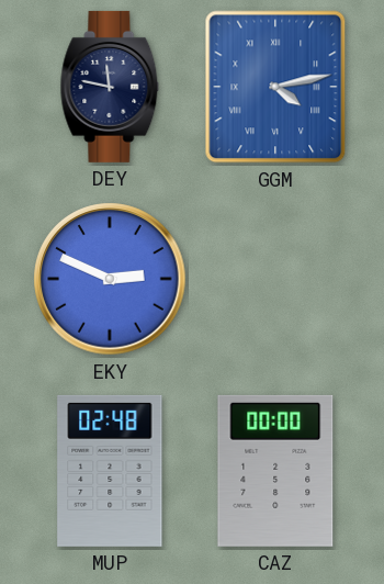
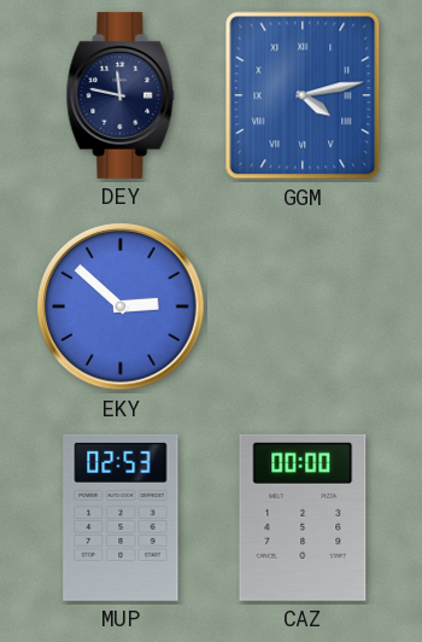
EKY: 2:49 -> 2:52
MUP: 02:48 -> 02:53
